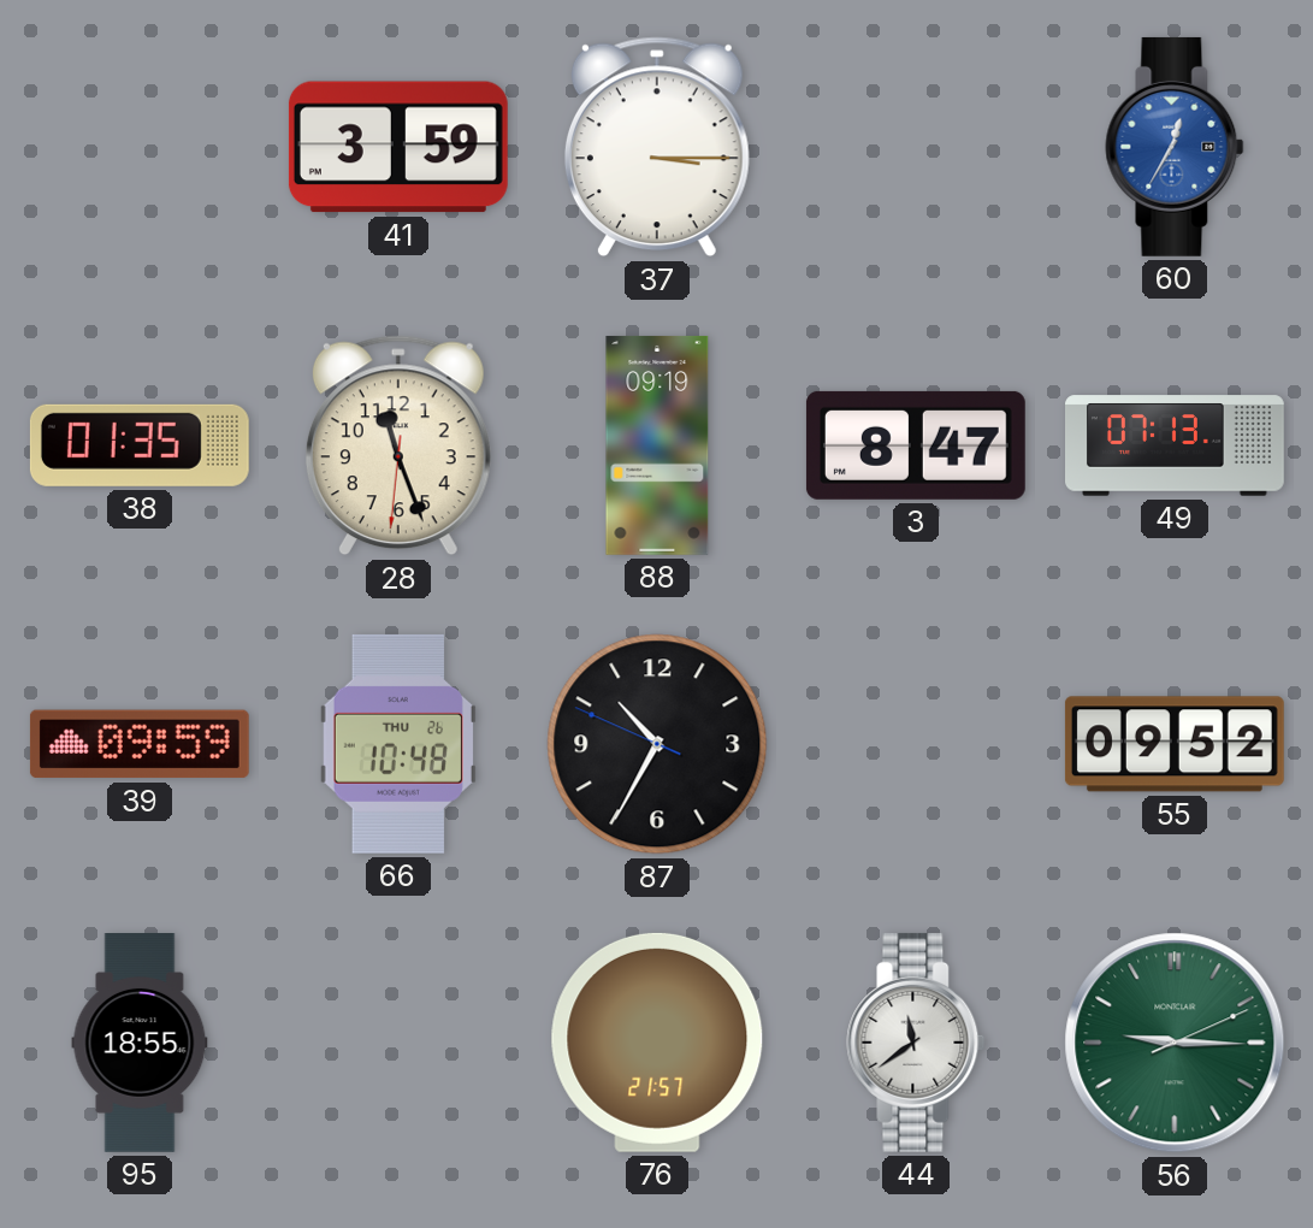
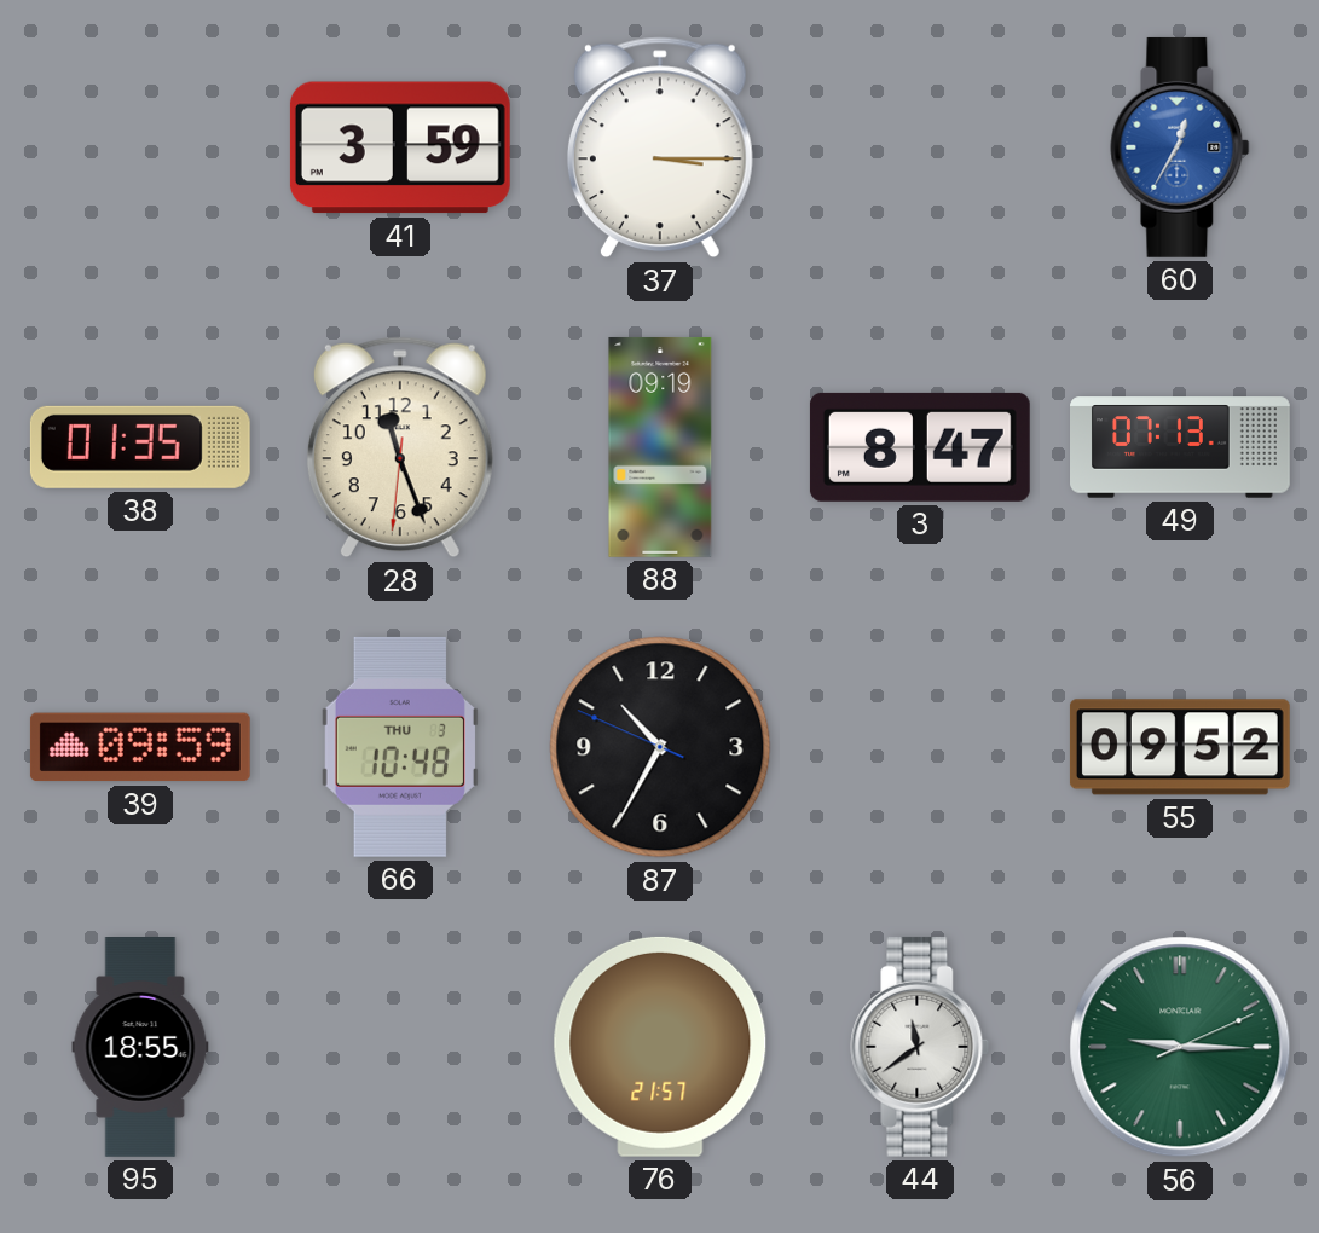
66 date: THU 26 -> THU 3
